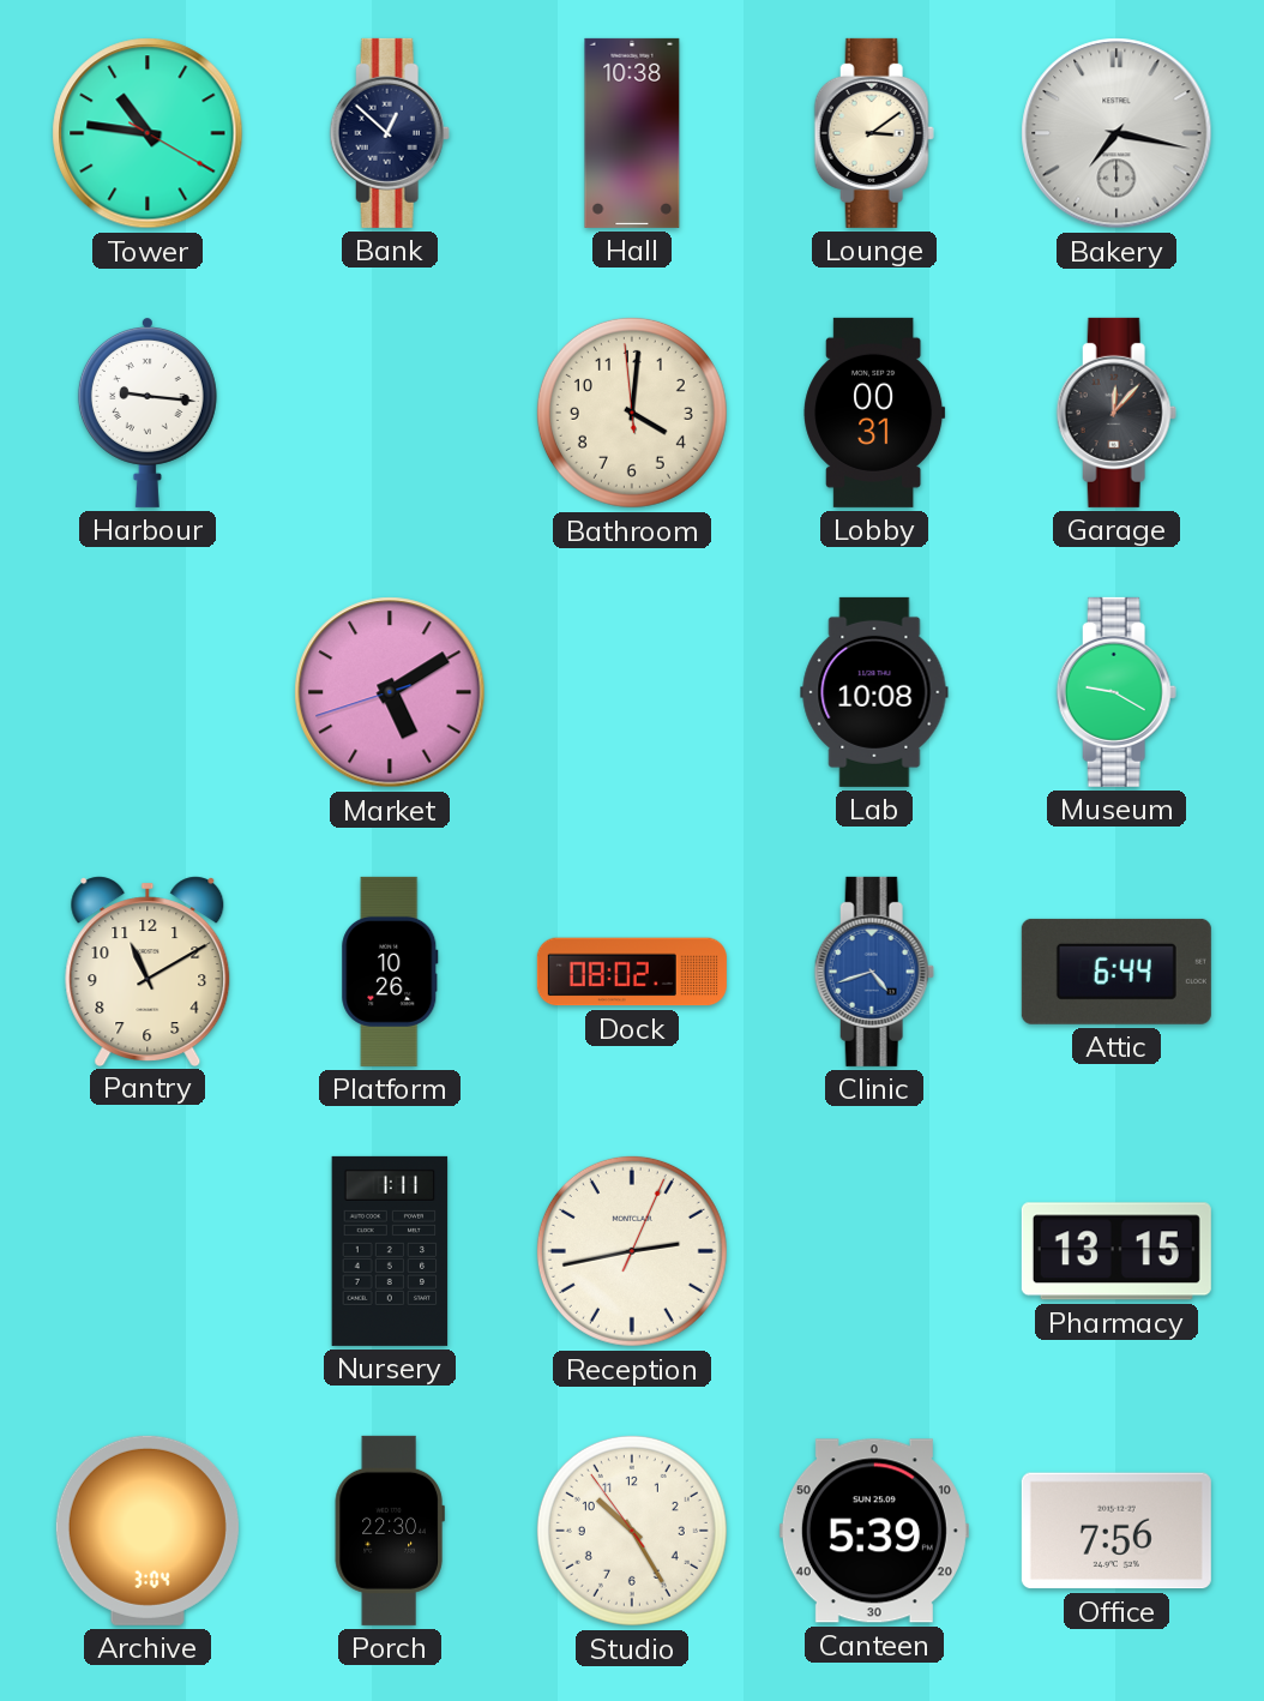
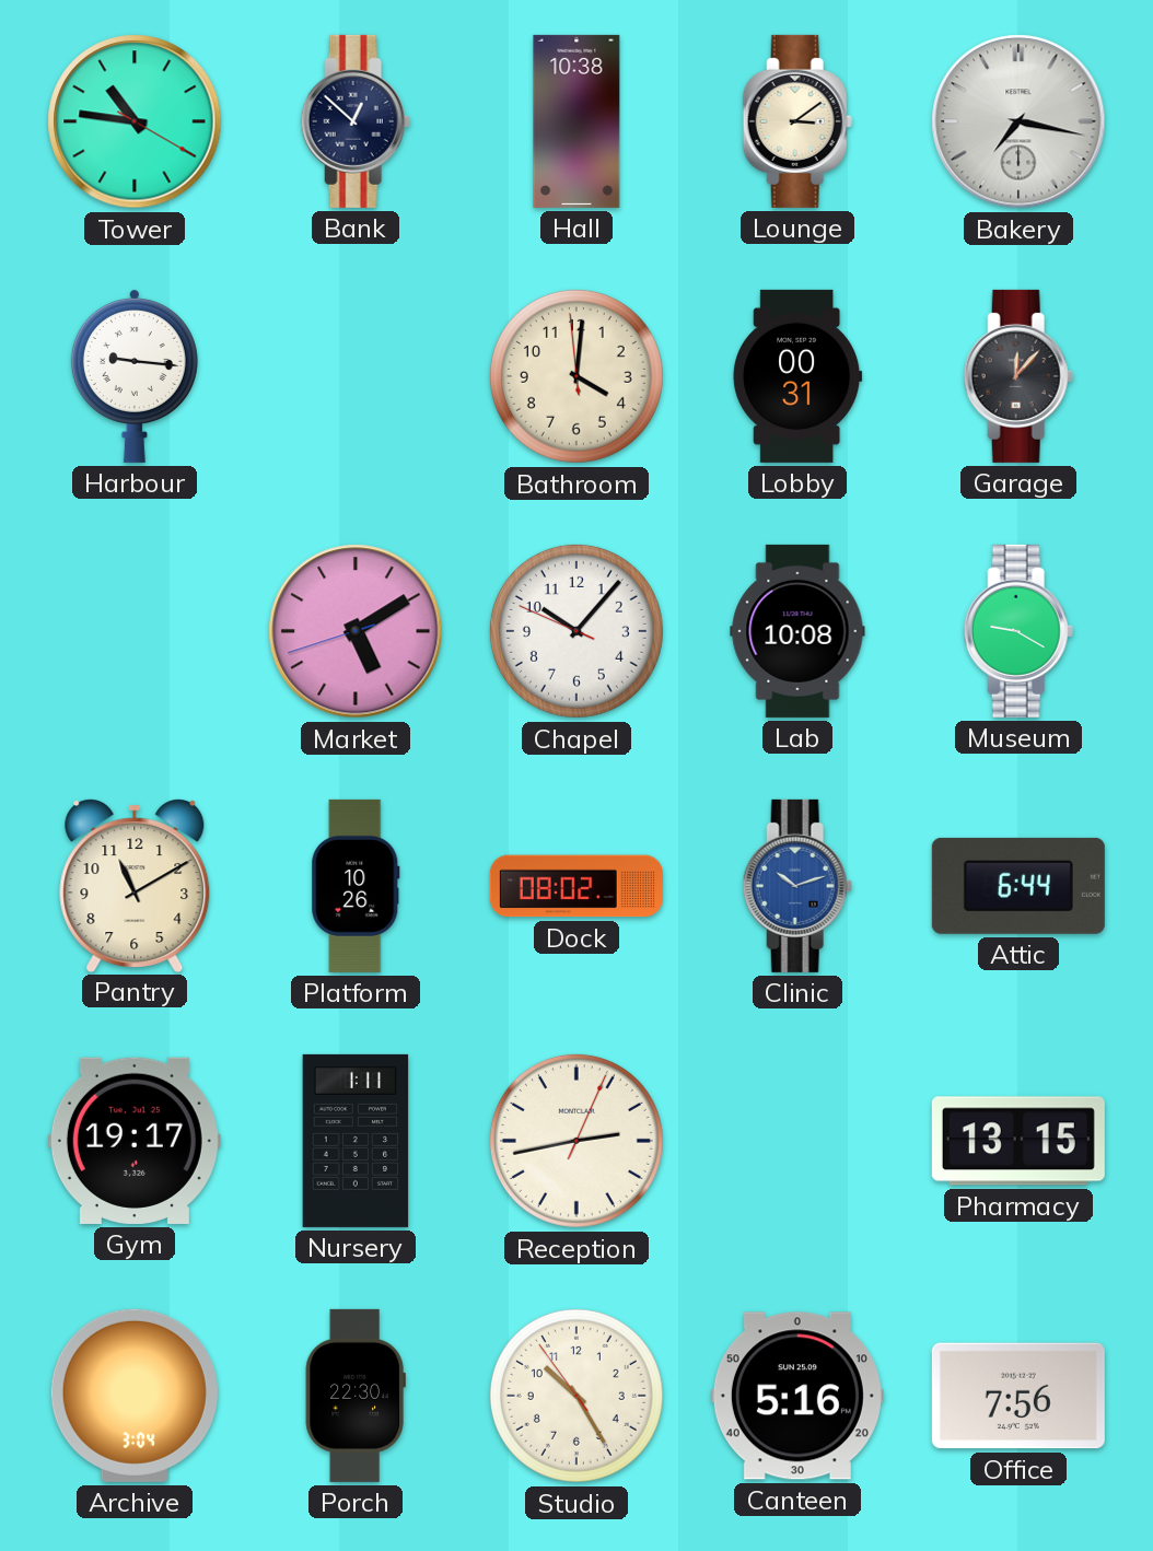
Chapel: none -> 10:06
Clinic: 4:42 -> 10:12
Gym: none -> 19:17
Canteen: 5:39 -> 5:16
